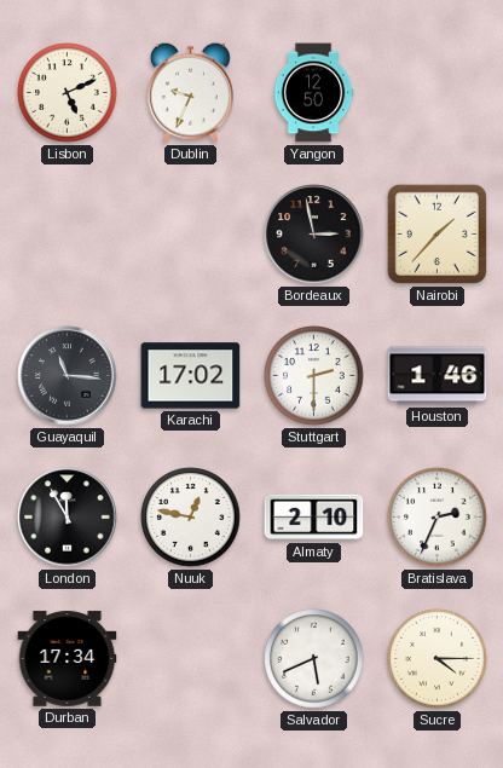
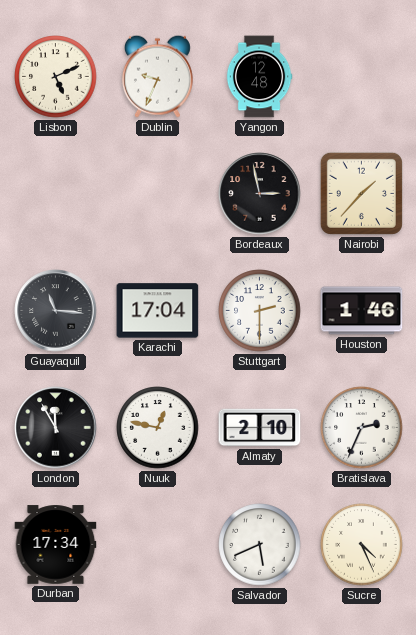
Yangon: 12:50 -> 12:48
Karachi: 17:02 -> 17:04
Sucre: 4:15 -> 4:26
